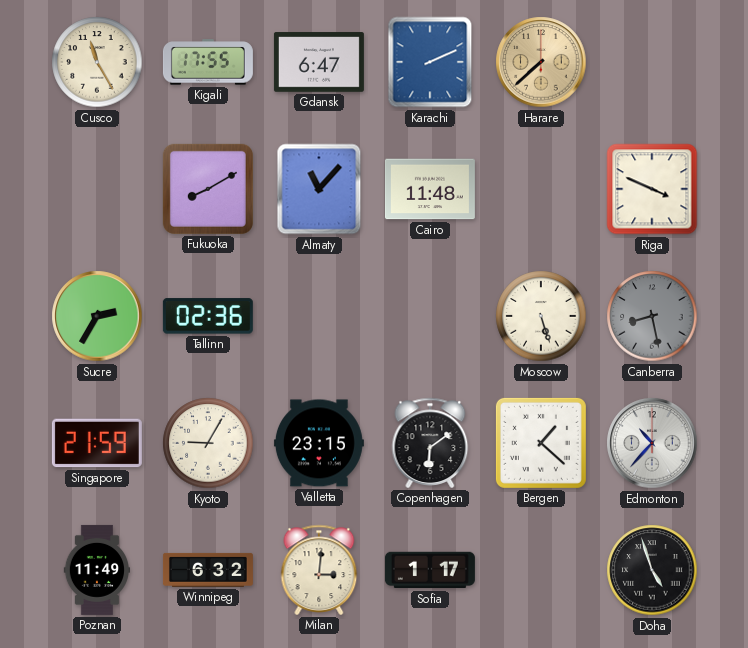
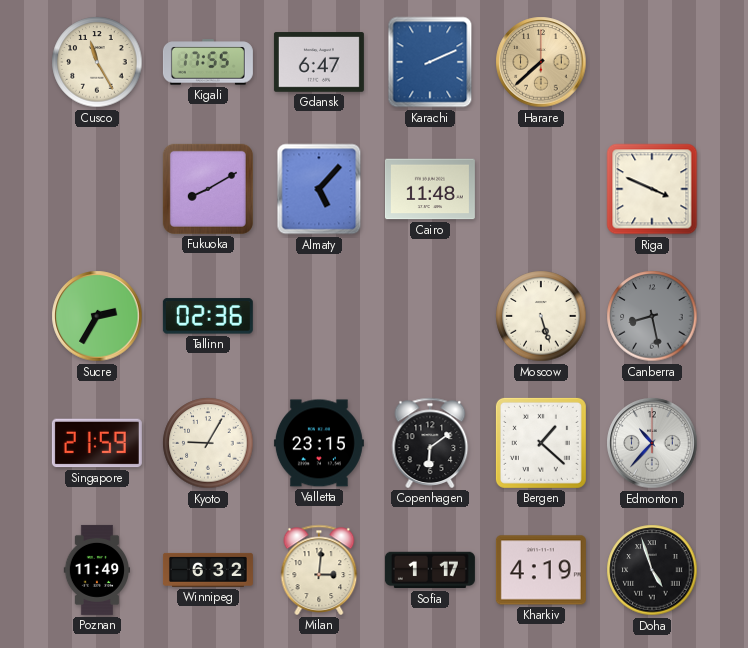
Almaty: 11:07 -> 5:07
Kharkiv: none -> 4:19
